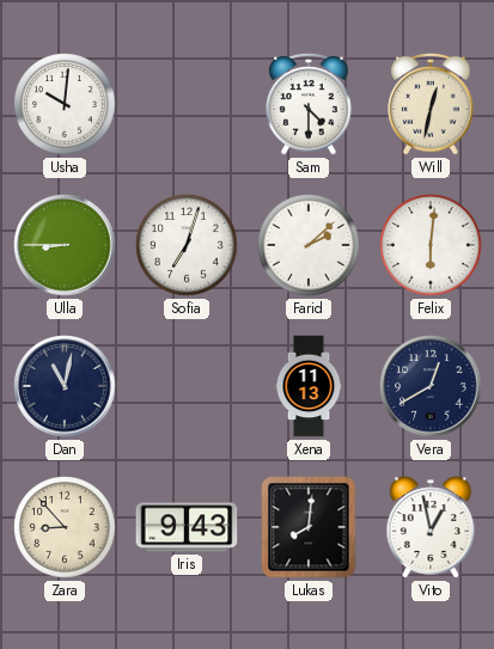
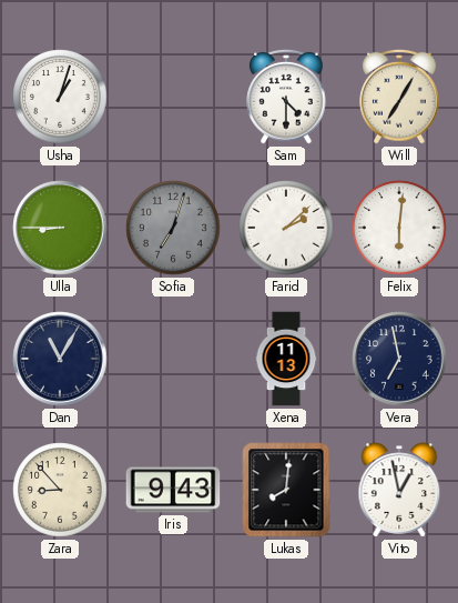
Usha: 10:01 -> 1:03
Will: 12:32 -> 7:05
Sofia dial: white -> grey
Dan: 11:02 -> 11:05
Vera: 12:40 -> 6:58
